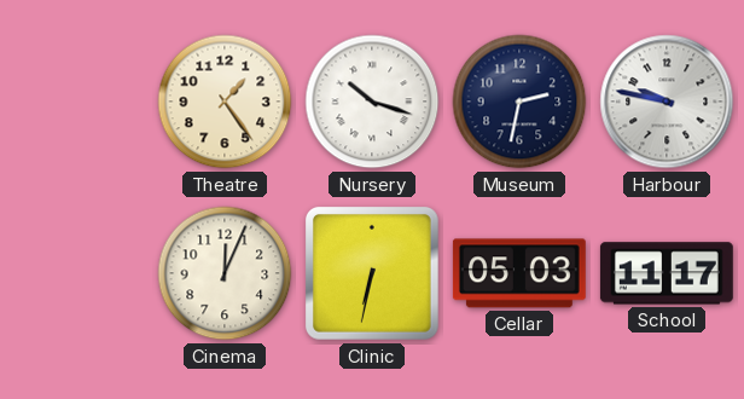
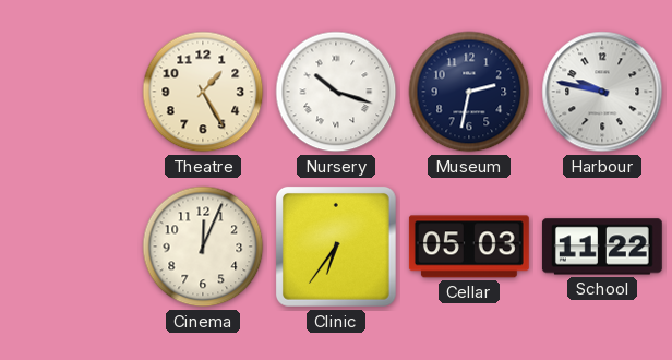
Theatre: 1:24 -> 1:25
Clinic: 6:32 -> 6:36
School: 11:17 -> 11:22
